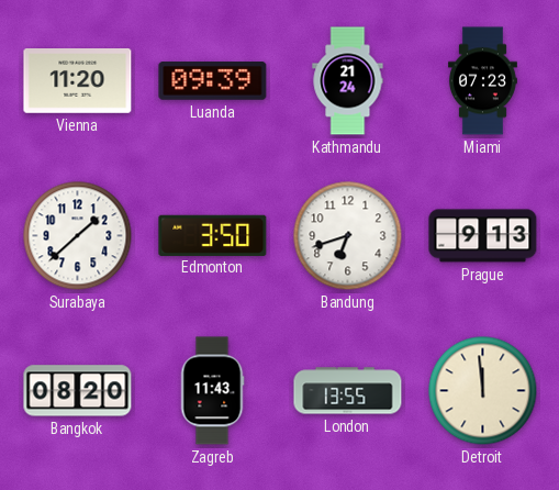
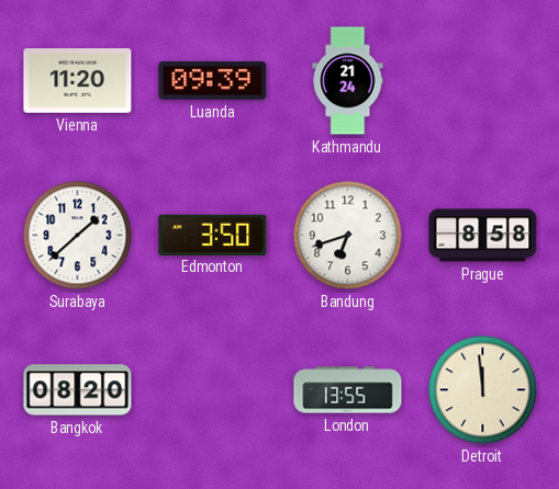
Miami: 07:23 -> none
Prague: 9:13 -> 8:58
Zagreb: 11:43 -> none
